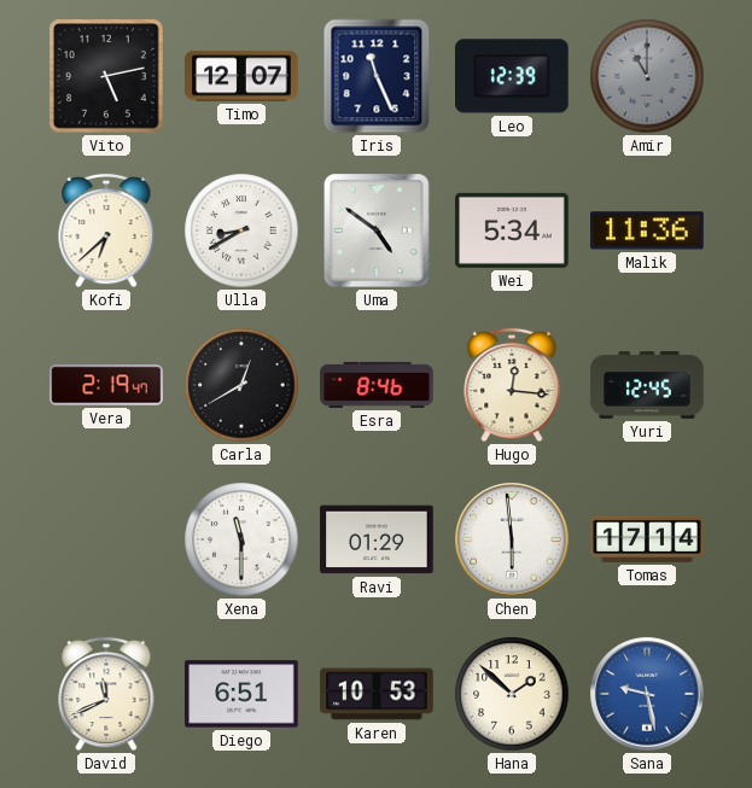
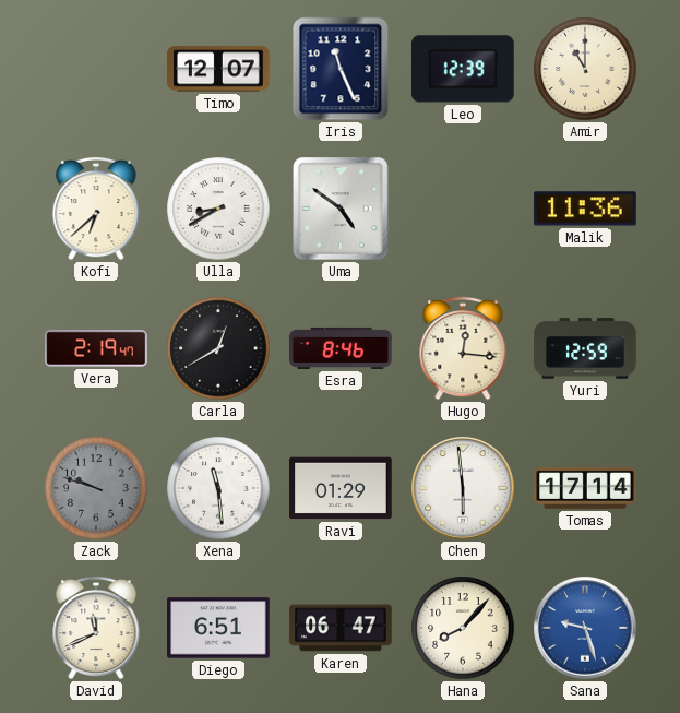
Vito: 5:13 -> none
Amir dial: grey -> cream
Wei: 5:34 -> none
Yuri: 12:45 -> 12:59
Zack: none -> 9:48
Xena: 11:30 -> 11:29
Karen: 10:53 -> 06:47
Hana: 1:52 -> 8:07
Sana: 9:28 -> 9:27
